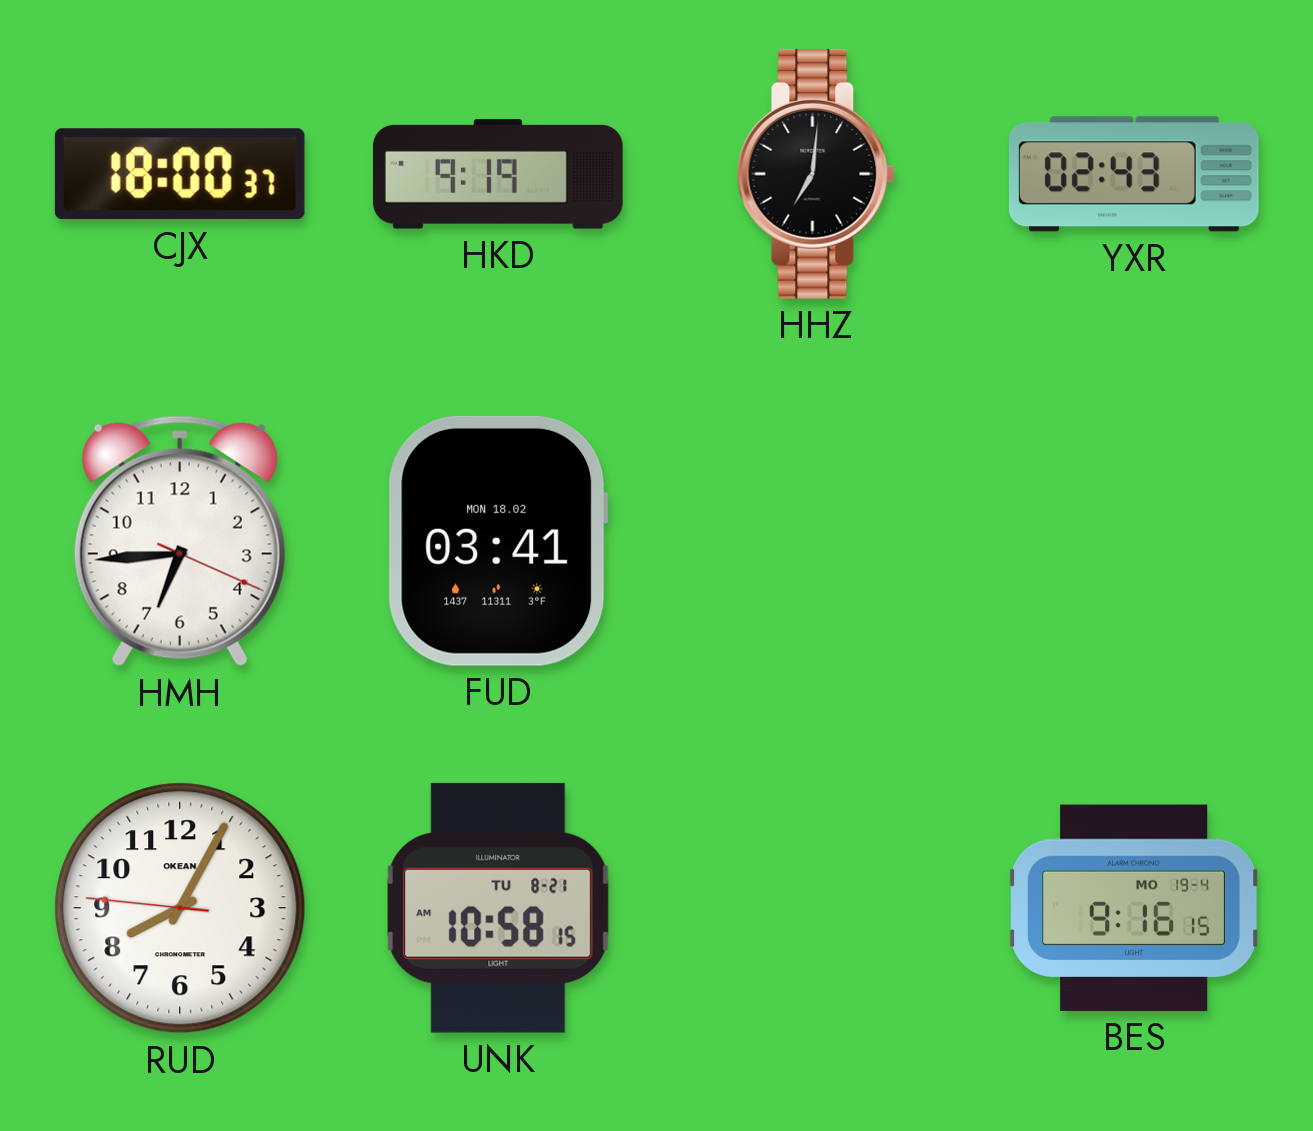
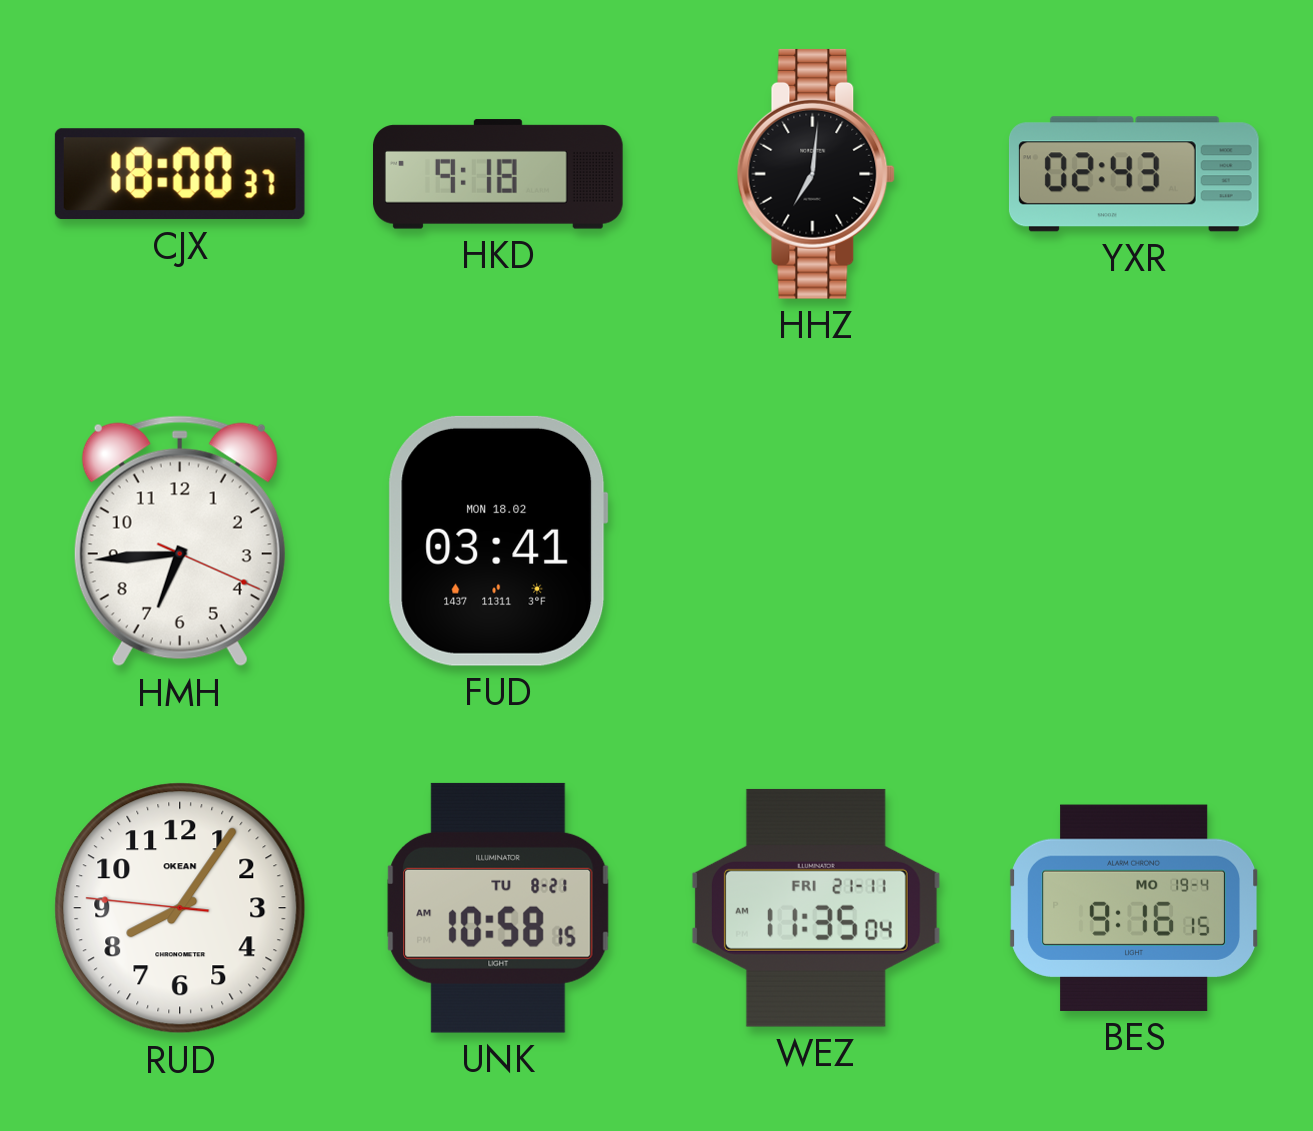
HKD: 9:19 -> 9:18
RUD: 8:04 -> 8:05
WEZ: none -> 11:35
